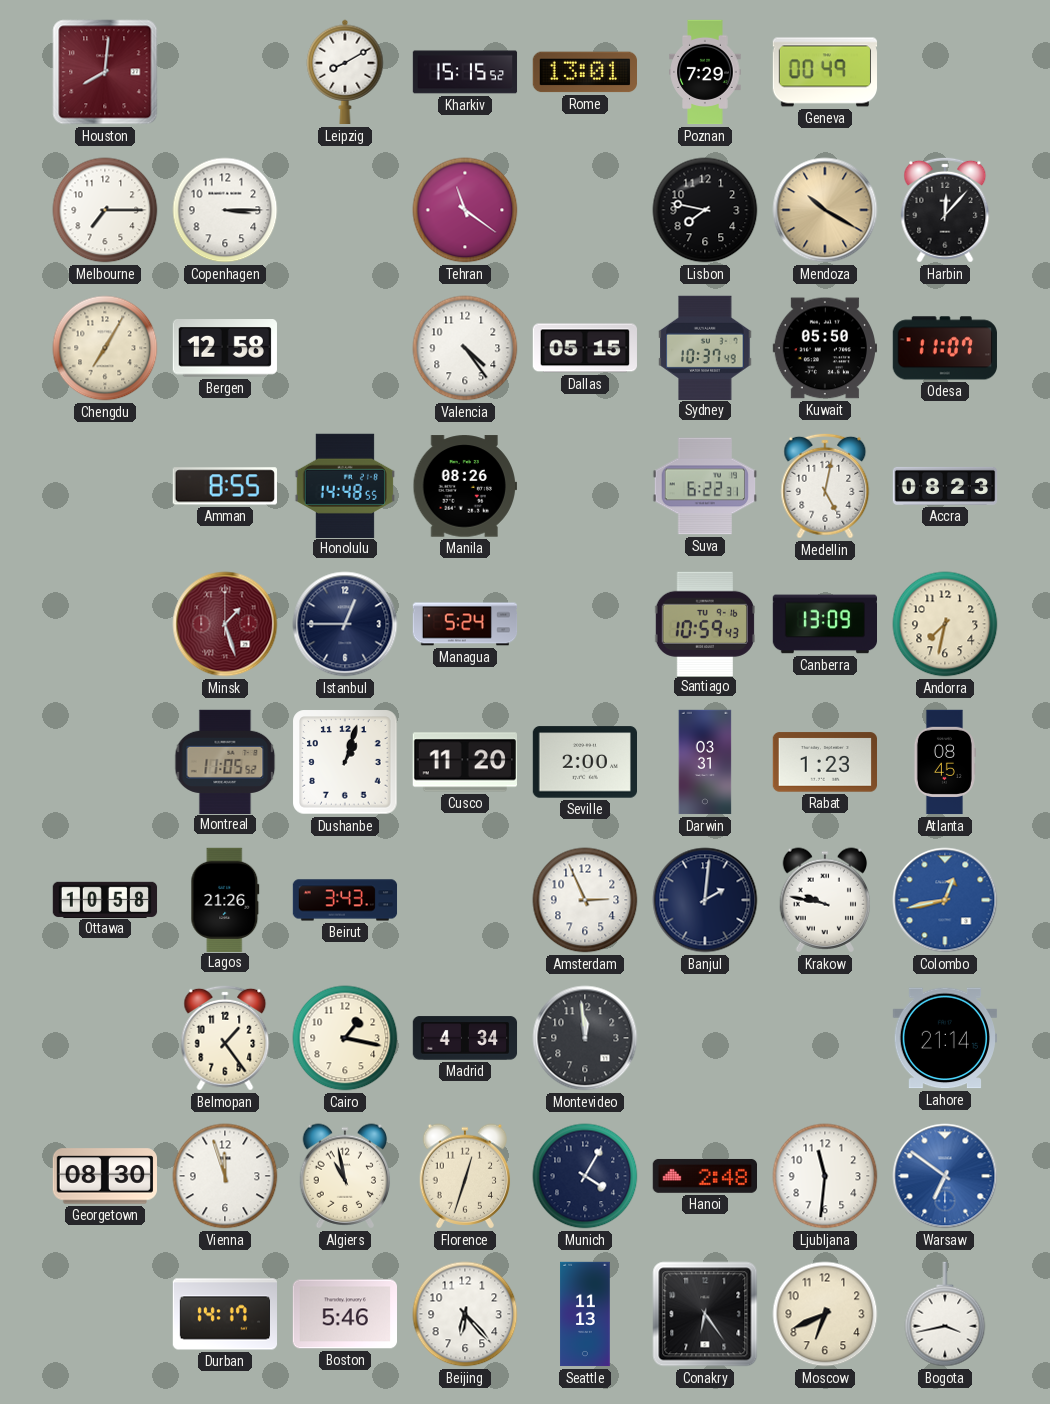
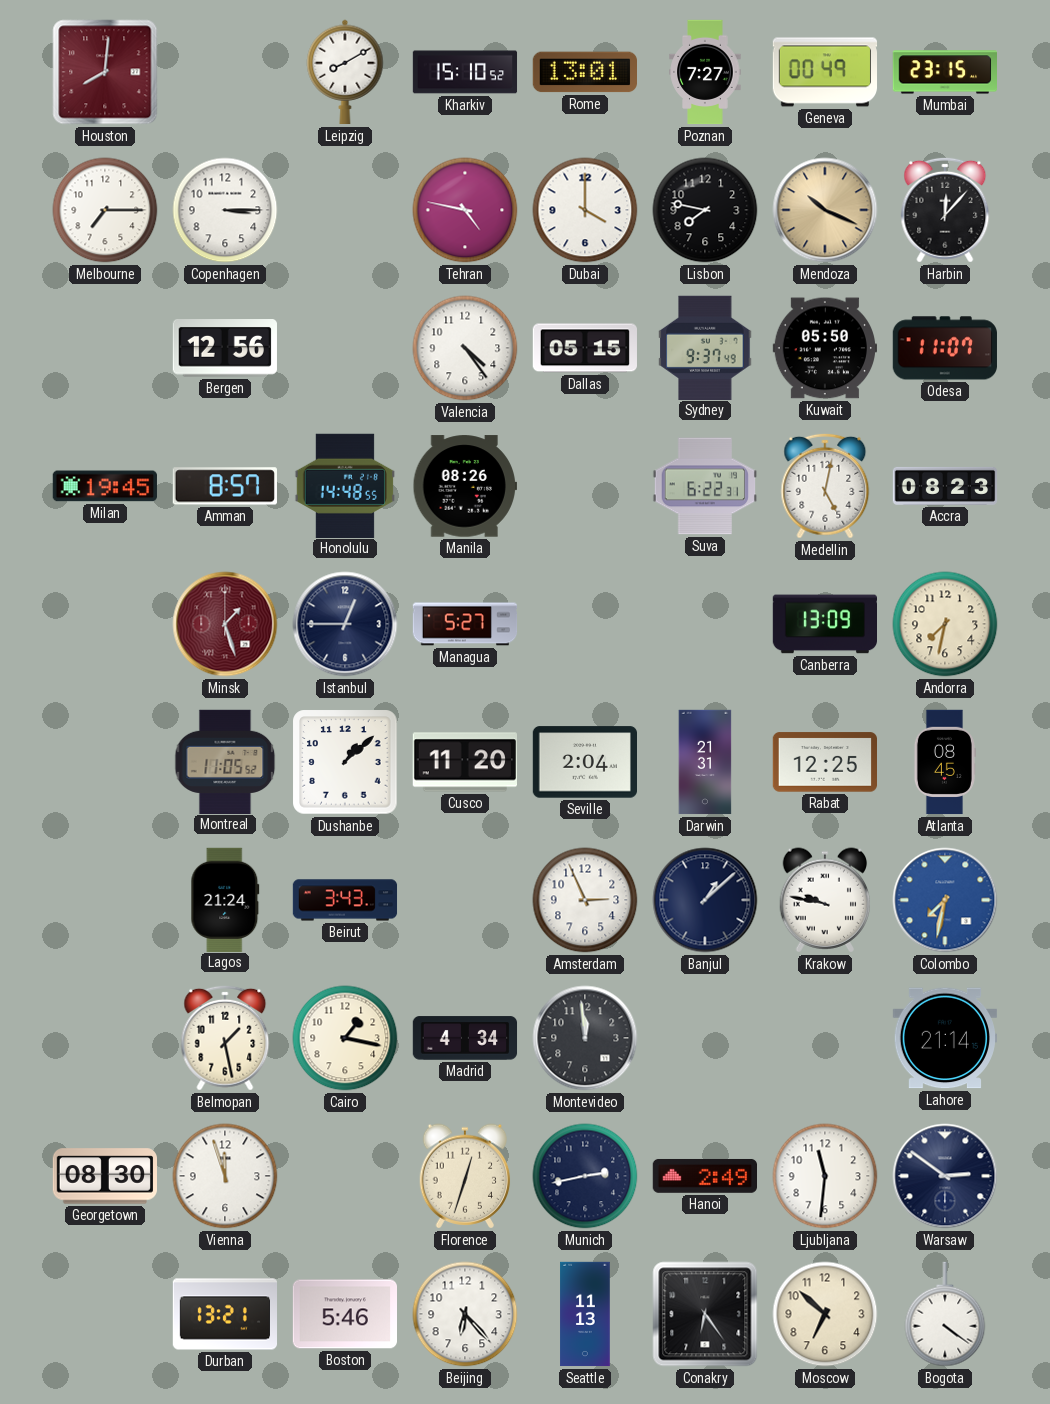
Kharkiv: 15:15 -> 15:10
Poznan: 7:29 -> 7:27
Mumbai: none -> 23:15
Tehran: 11:21 -> 4:47
Dubai: none -> 4:00
Mendoza: 10:20 -> 10:19
Chengdu: 7:05 -> none
Bergen: 12:58 -> 12:56
Sydney: 10:37 -> 9:37
Milan: none -> 19:45
Amman: 8:55 -> 8:57
Managua: 5:24 -> 5:27
Santiago: 10:59 -> none
Dushanbe: 1:03 -> 1:08
Seville: 2:00 -> 2:04
Darwin: 03:31 -> 21:31
Rabat: 1:23 -> 12:25
Ottawa: 10:58 -> none
Lagos: 21:26 -> 21:24
Banjul: 2:01 -> 1:08
Colombo: 12:43 -> 7:32
Belmopan: 1:24 -> 1:28
Algiers: 10:58 -> none
Munich: 4:05 -> 2:43
Hanoi: 2:48 -> 2:49
Warsaw: 6:51 -> 2:51
Warsaw dial: blue -> navy
Durban: 14:17 -> 13:21
Moscow: 6:41 -> 6:52
Bogota: 3:43 -> 4:21
